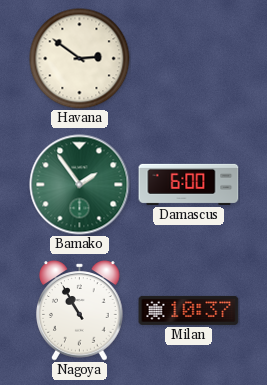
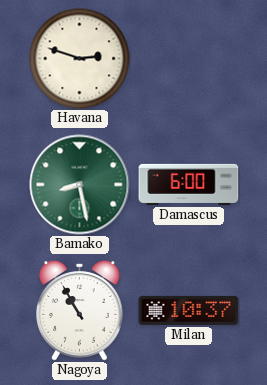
Havana: 2:51 -> 2:48
Bamako: 1:54 -> 8:28
